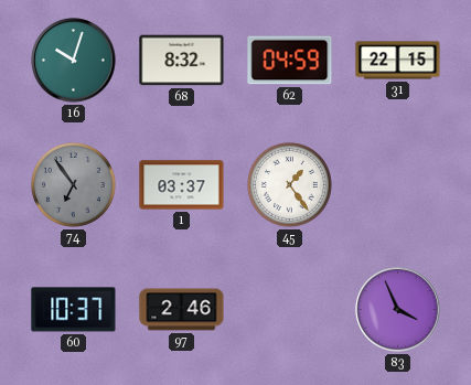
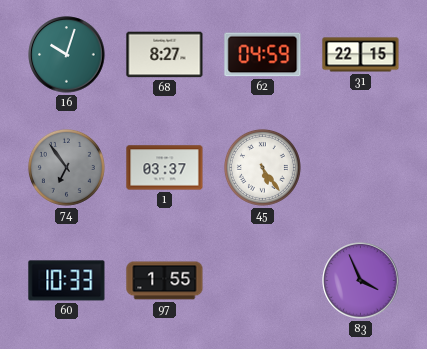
68: 8:32 -> 8:27
45: 1:24 -> 5:24
60: 10:37 -> 10:33
97: 2:46 -> 1:55
